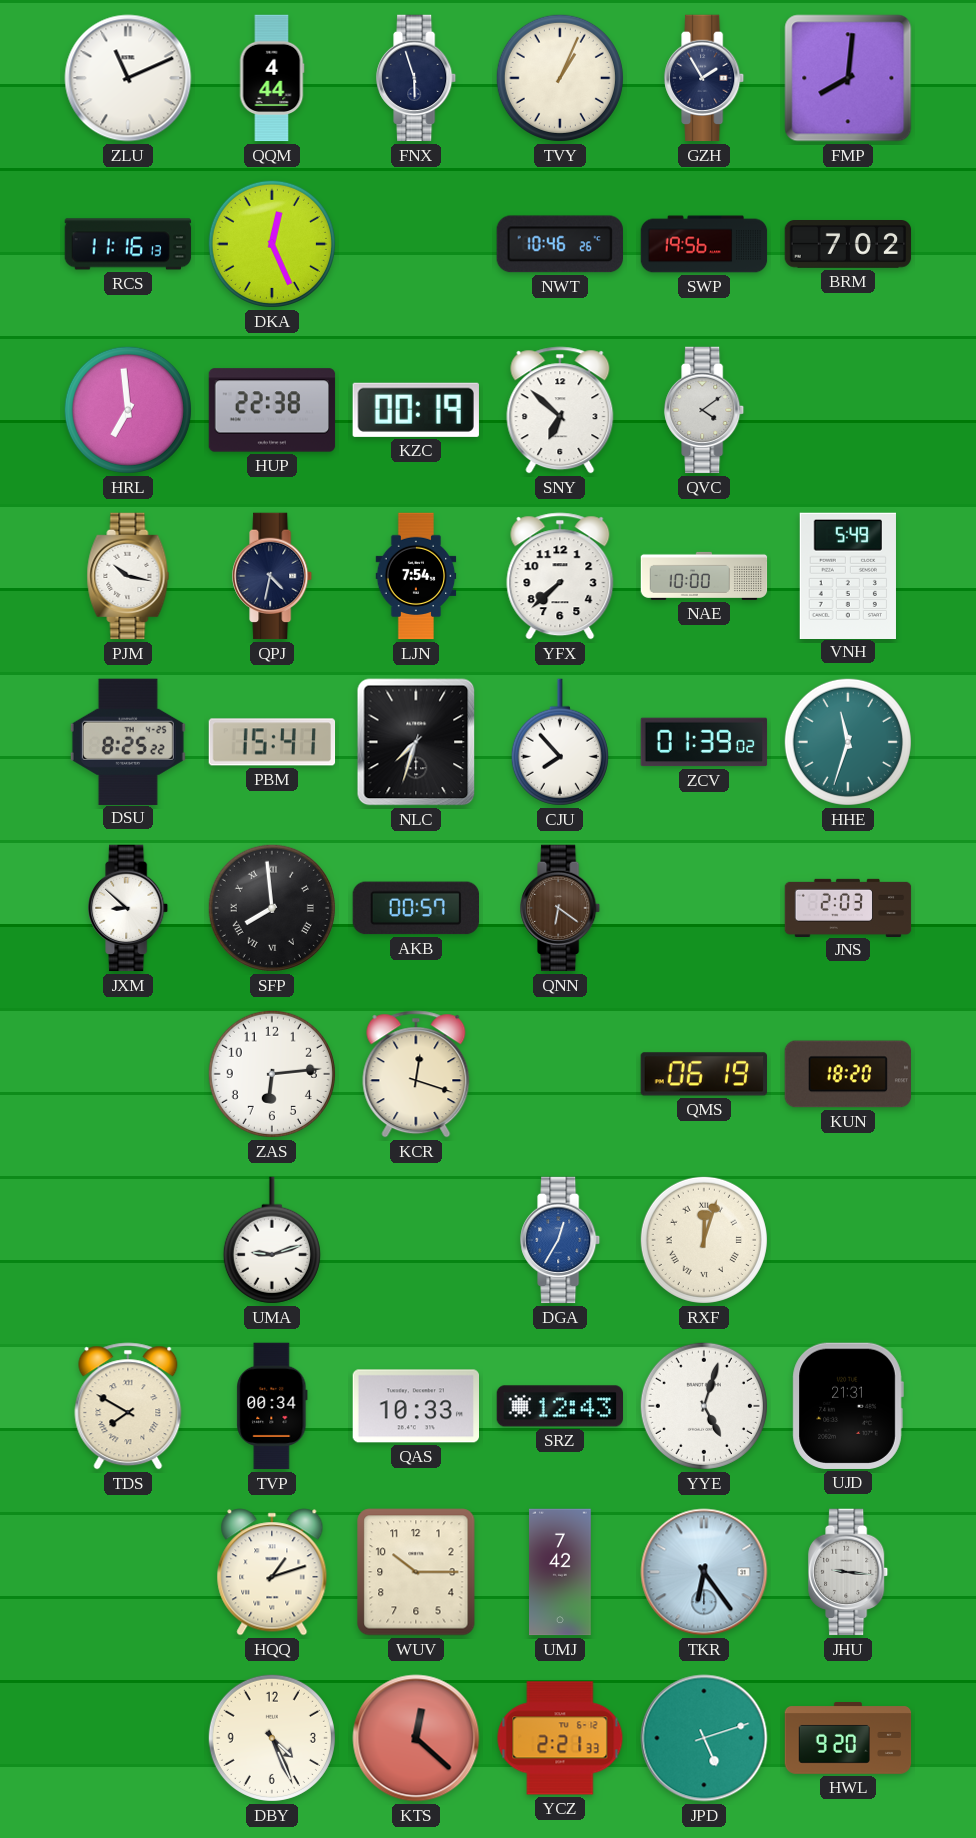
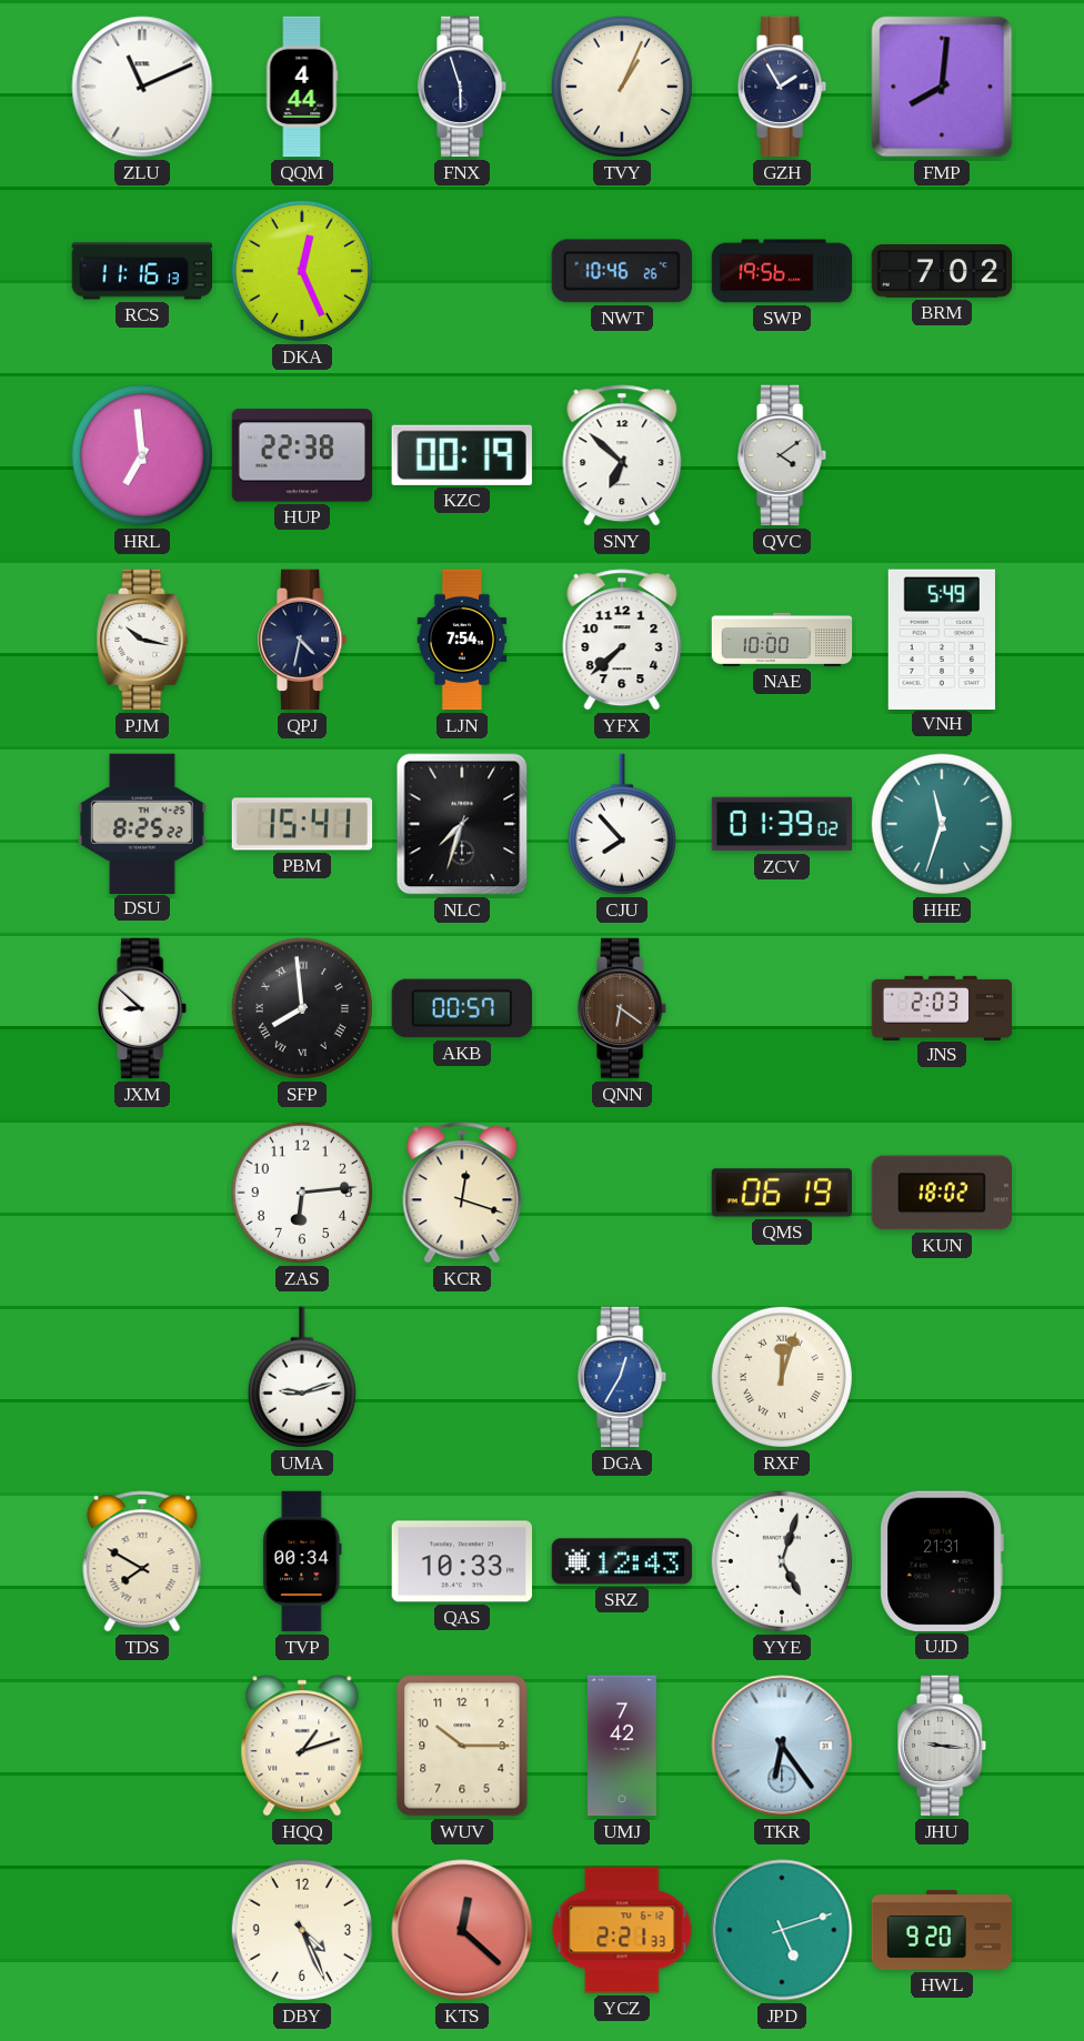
KUN: 18:20 -> 18:02
